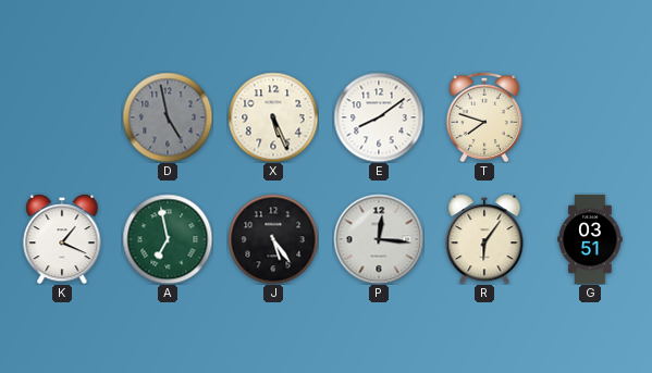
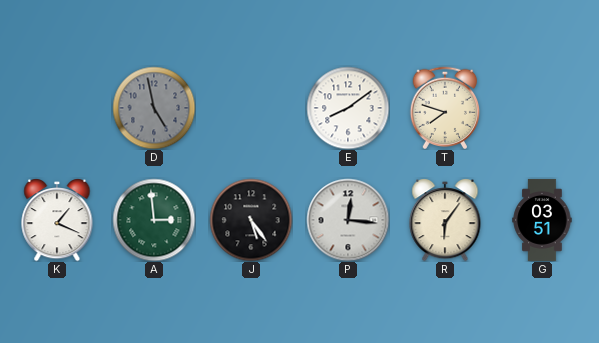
X: 5:26 -> none
A: 6:58 -> 2:59
